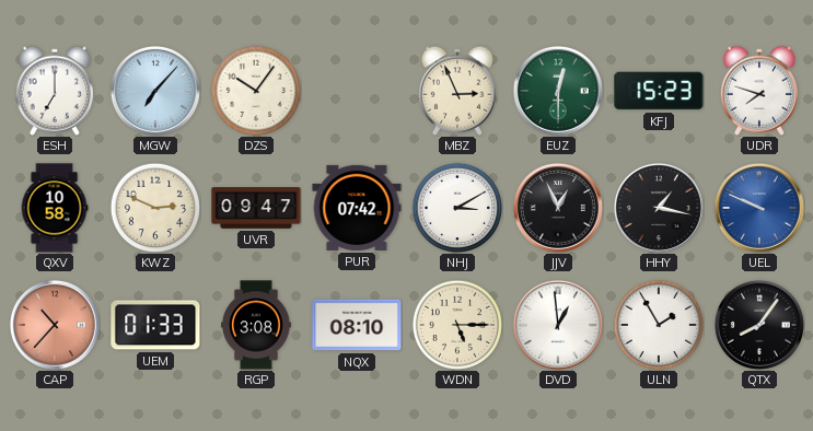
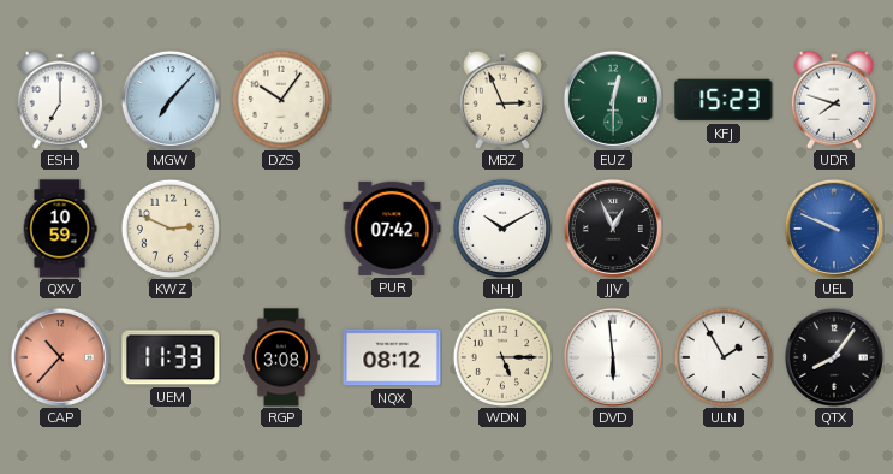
QXV: 10:58 -> 10:59
UVR: 09:47 -> none
NHJ: 3:10 -> 10:10
HHY: 1:17 -> none
UEM: 01:33 -> 11:33
NQX: 08:10 -> 08:12
DVD: 12:59 -> 5:59
